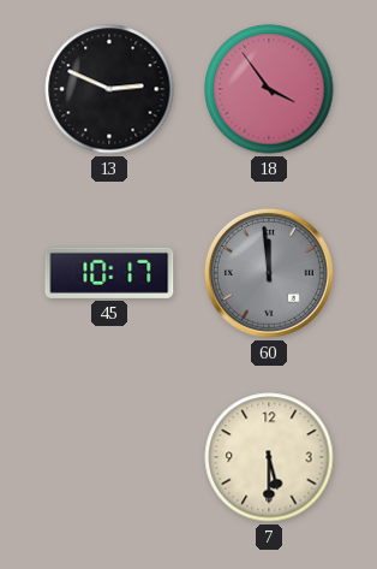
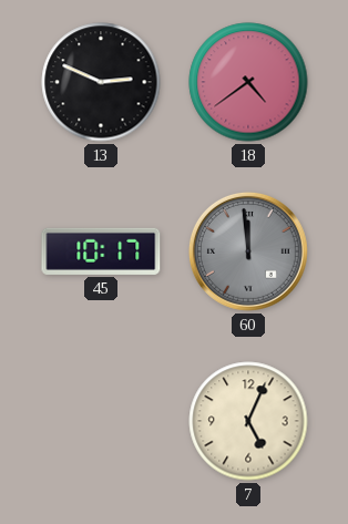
18: 3:54 -> 4:39
7: 5:30 -> 5:04
